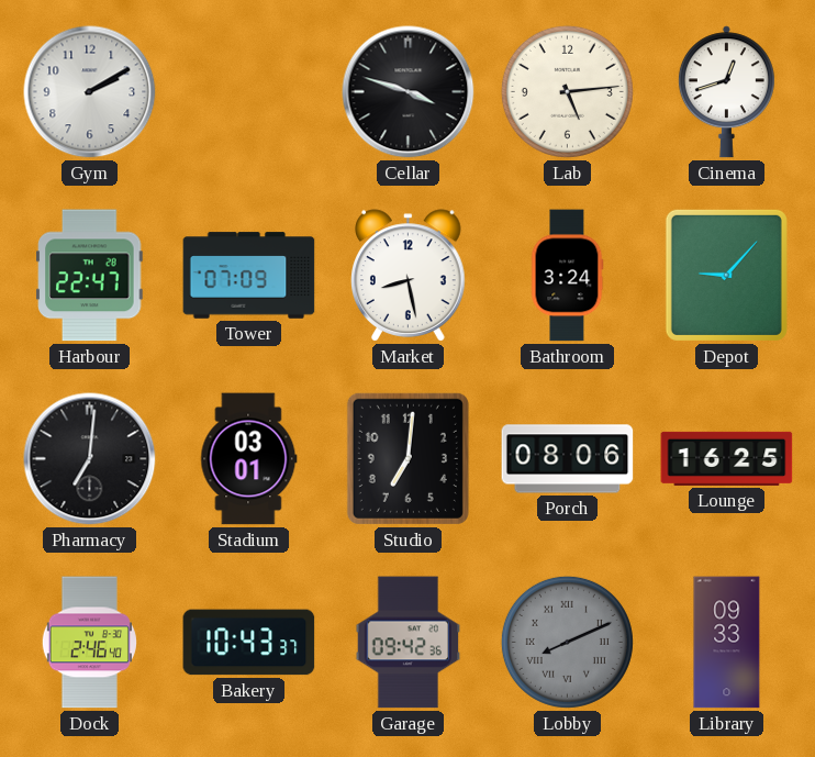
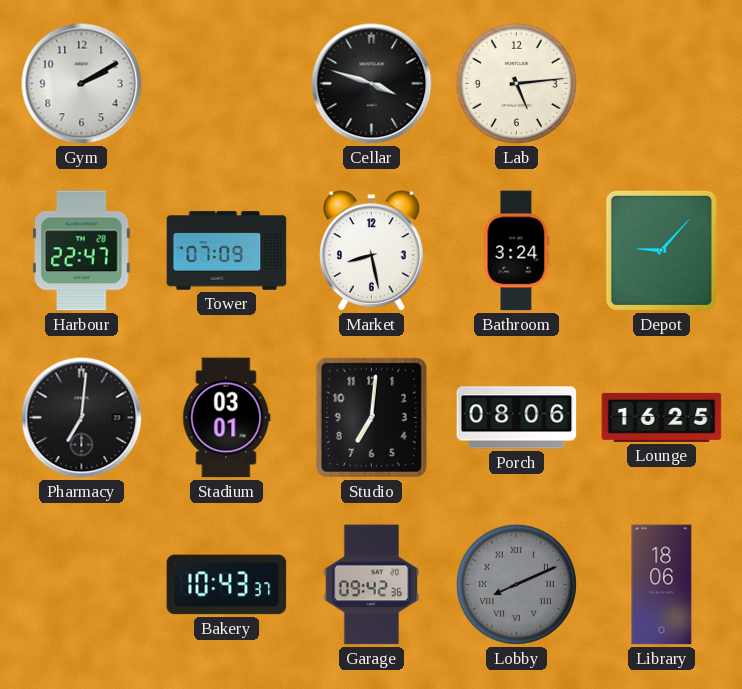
Cinema: 12:42 -> none
Dock: 2:46 -> none
Library: 09:33 -> 18:06
